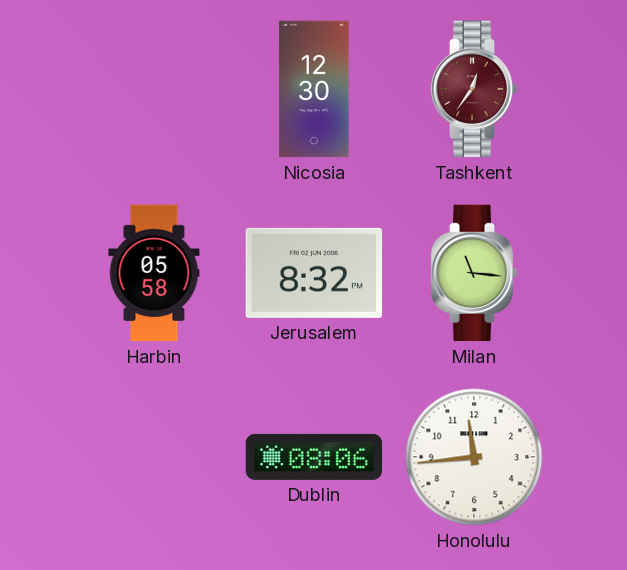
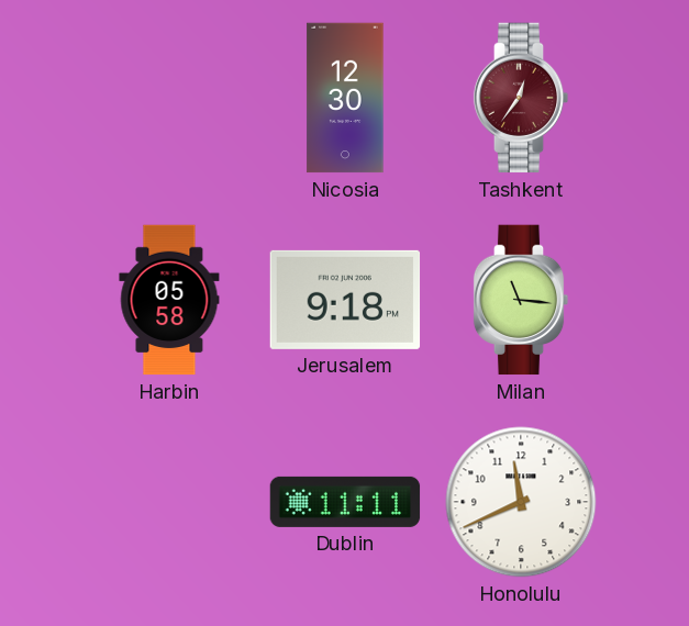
Jerusalem: 8:32 -> 9:18
Dublin: 08:06 -> 11:11
Honolulu: 11:44 -> 11:41
